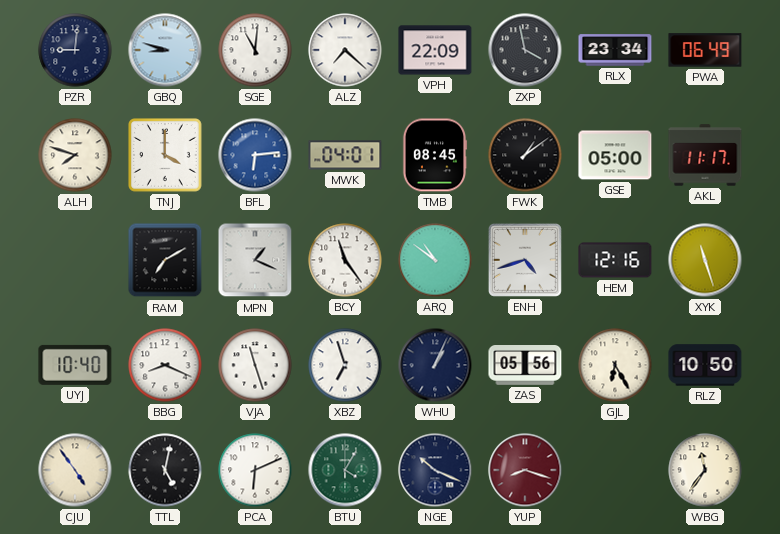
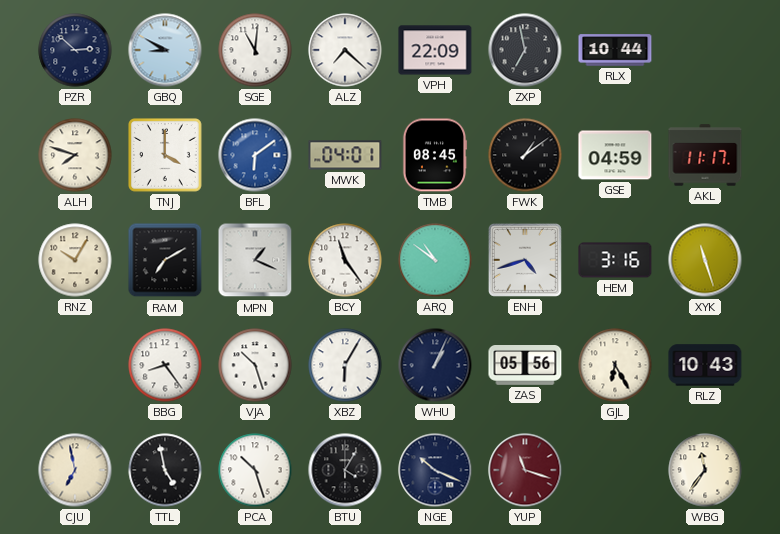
PZR: 9:01 -> 2:52
GBQ: 8:48 -> 8:50
ZXP: 3:58 -> 6:58
RLX: 23:34 -> 10:44
PWA: 06:49 -> none
BFL: 6:14 -> 6:09
GSE: 05:00 -> 04:59
RNZ: none -> 10:05
HEM: 12:16 -> 3:16
UYJ: 10:40 -> none
BBG: 8:19 -> 8:24
VJA: 11:27 -> 10:27
XBZ: 6:57 -> 6:05
RLZ: 10:50 -> 10:43
CJU: 4:54 -> 6:58
TTL: 5:02 -> 4:58
PCA: 6:11 -> 10:27
BTU dial: green -> black
YUP: 8:18 -> 11:18
